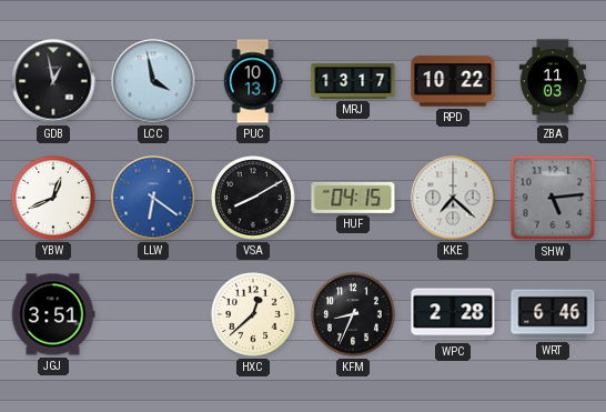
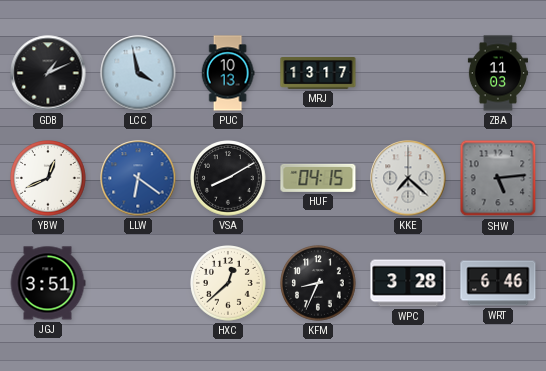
GDB: 12:58 -> 1:11
RPD: 10:22 -> none
WPC: 2:28 -> 3:28
